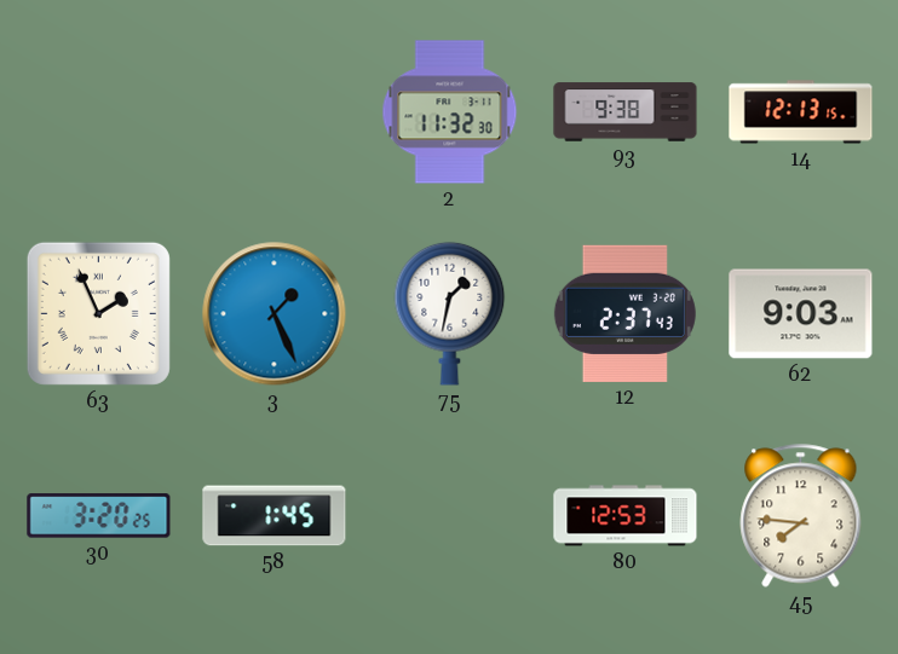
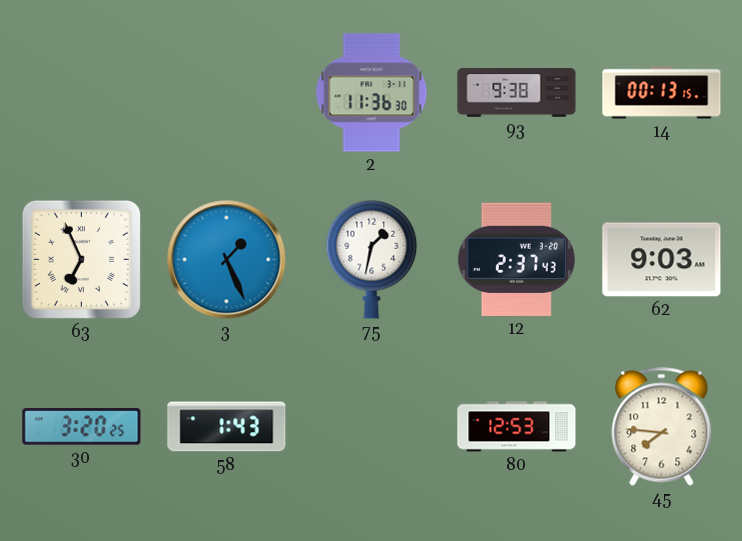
2: 11:32 -> 11:36
14: 12:13 -> 00:13
63: 1:56 -> 6:56
58: 1:45 -> 1:43
